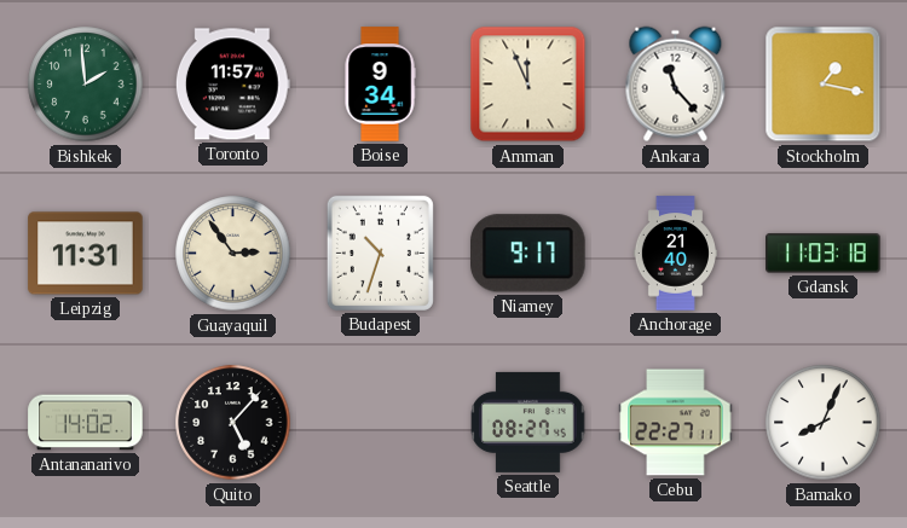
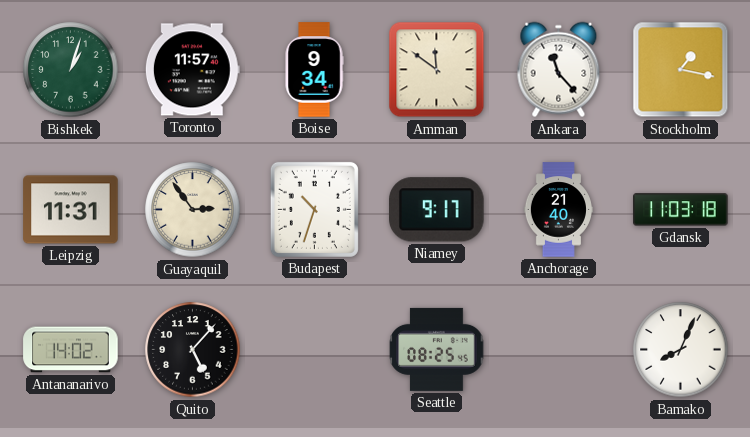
Bishkek: 1:59 -> 1:03
Amman: 11:56 -> 11:51
Seattle: 08:27 -> 08:25
Cebu: 22:27 -> none
